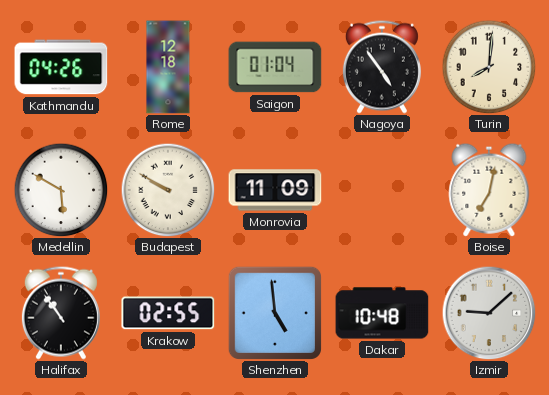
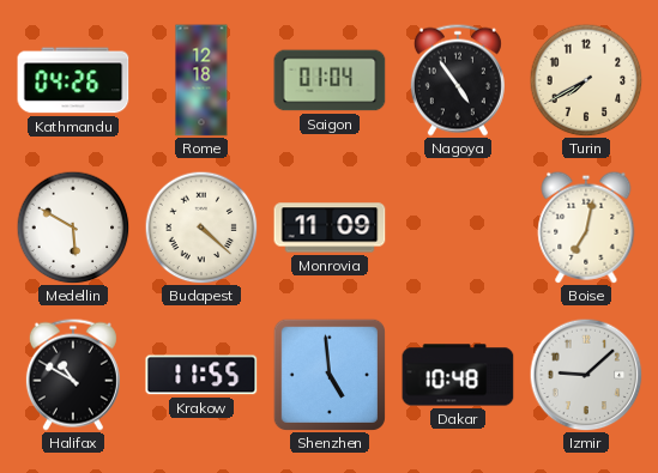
Turin: 8:01 -> 7:40
Budapest: 9:50 -> 4:22
Halifax: 10:54 -> 10:50
Krakow: 02:55 -> 11:55
